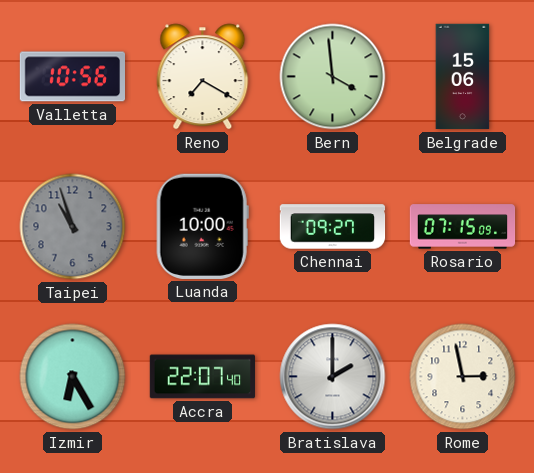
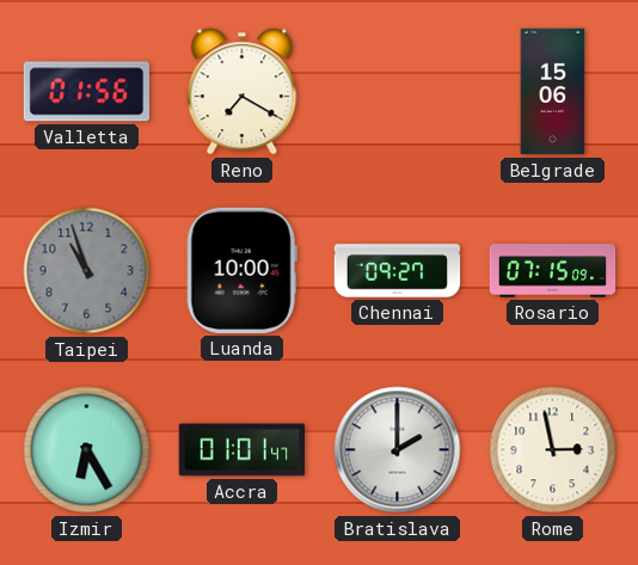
Valletta: 10:56 -> 01:56
Bern: 3:59 -> none
Accra: 22:07 -> 01:01
